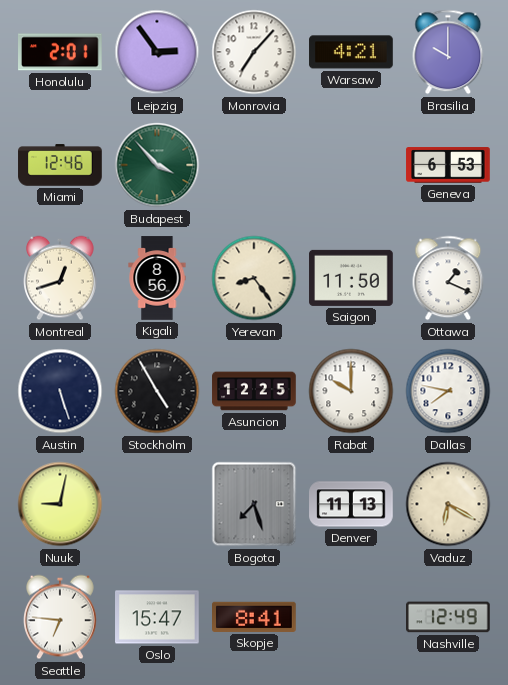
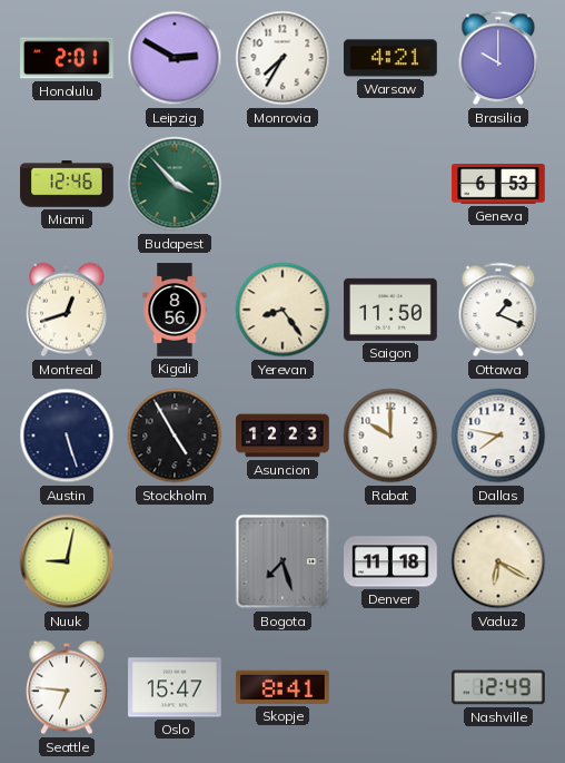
Leipzig: 2:54 -> 2:50
Monrovia: 7:07 -> 7:35
Asuncion: 12:25 -> 12:23
Denver: 11:13 -> 11:18
